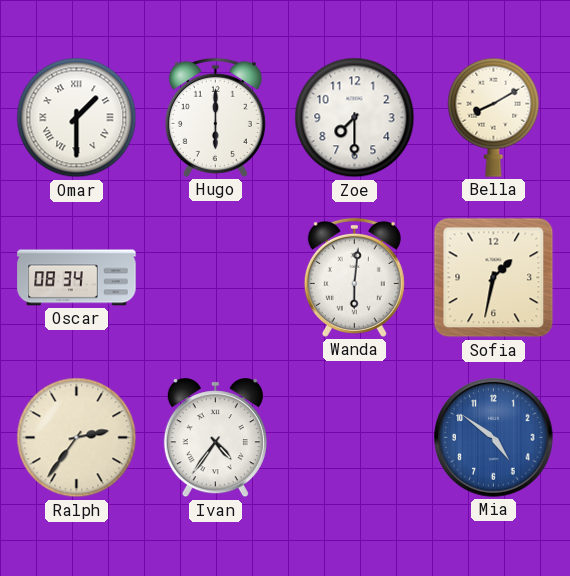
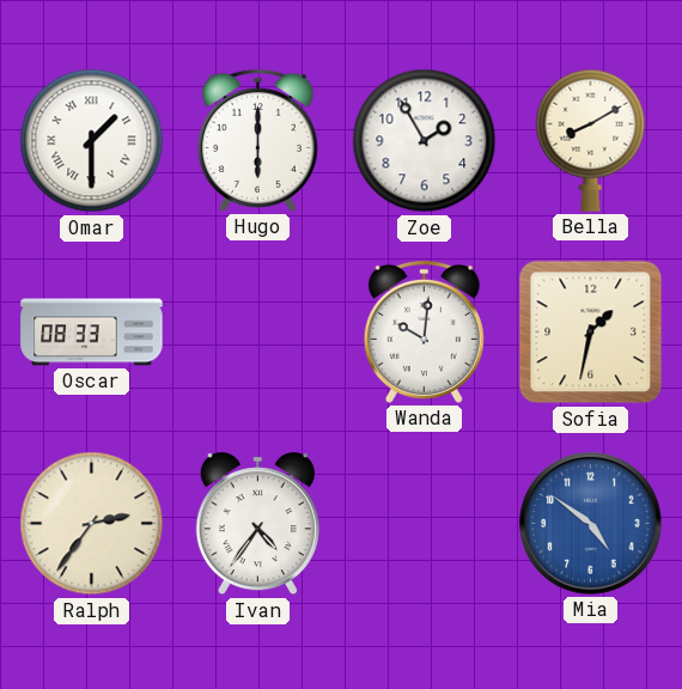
Zoe: 7:30 -> 1:55
Oscar: 08:34 -> 08:33
Wanda: 6:01 -> 10:01
